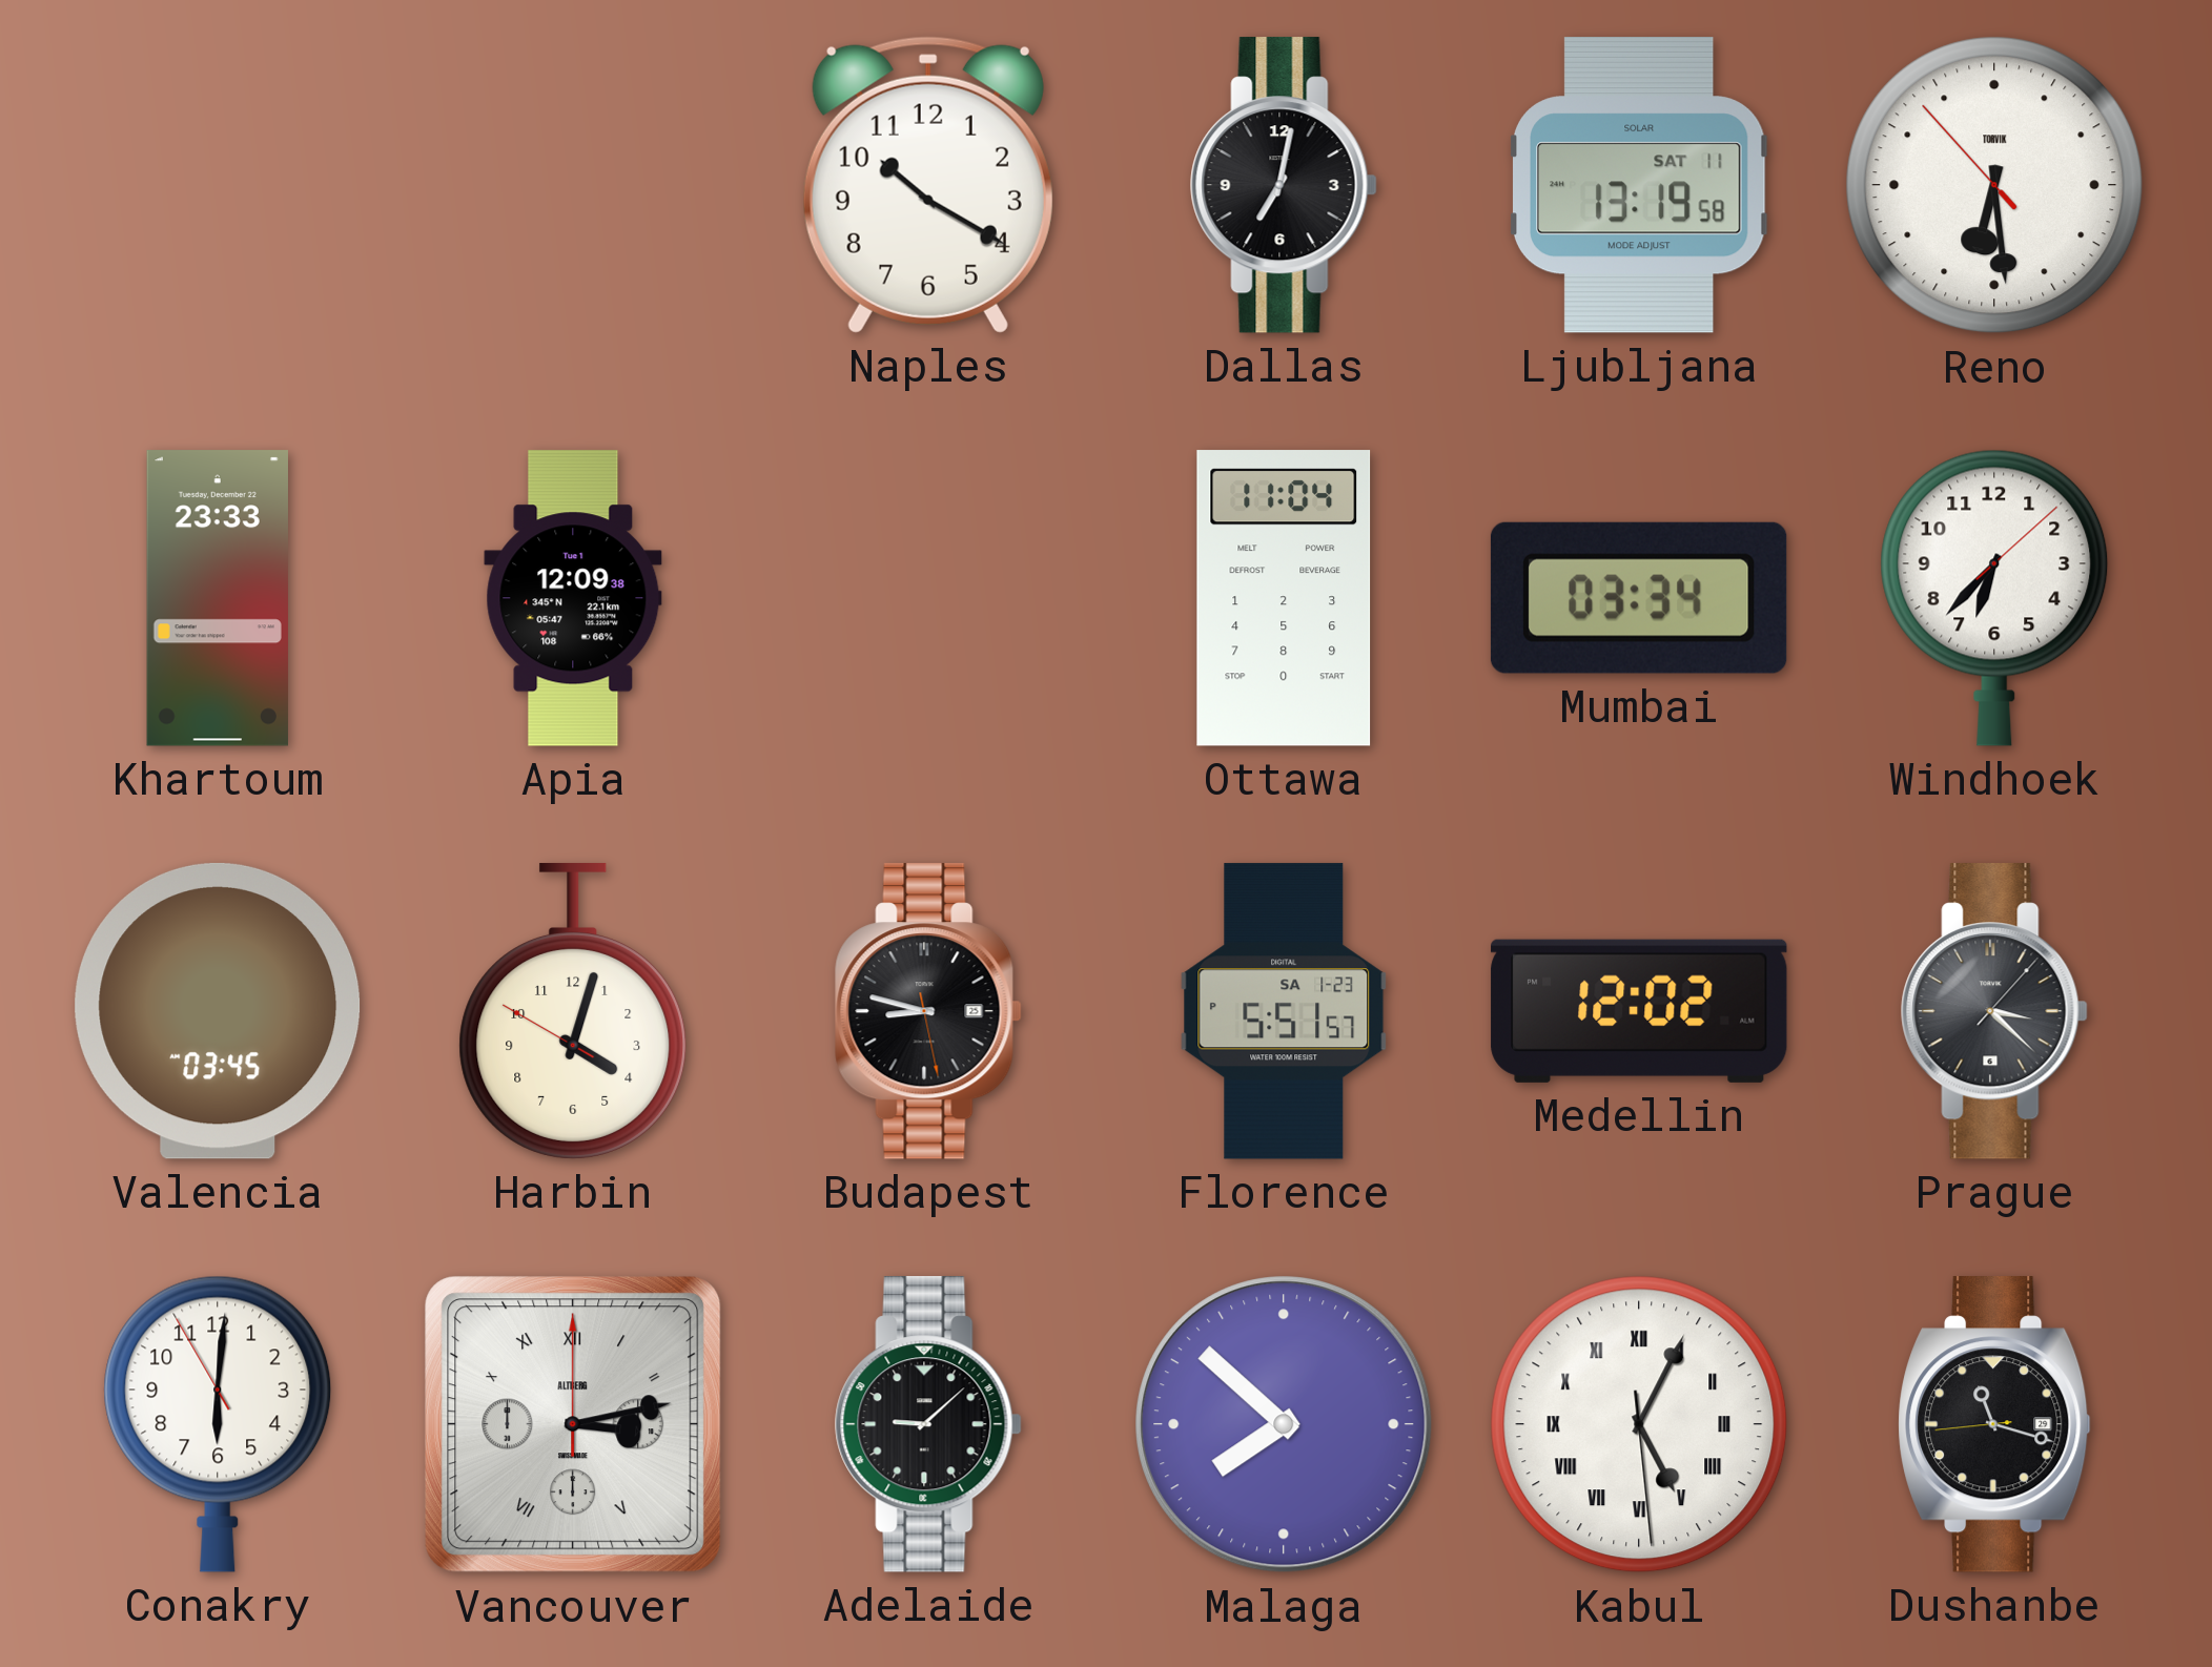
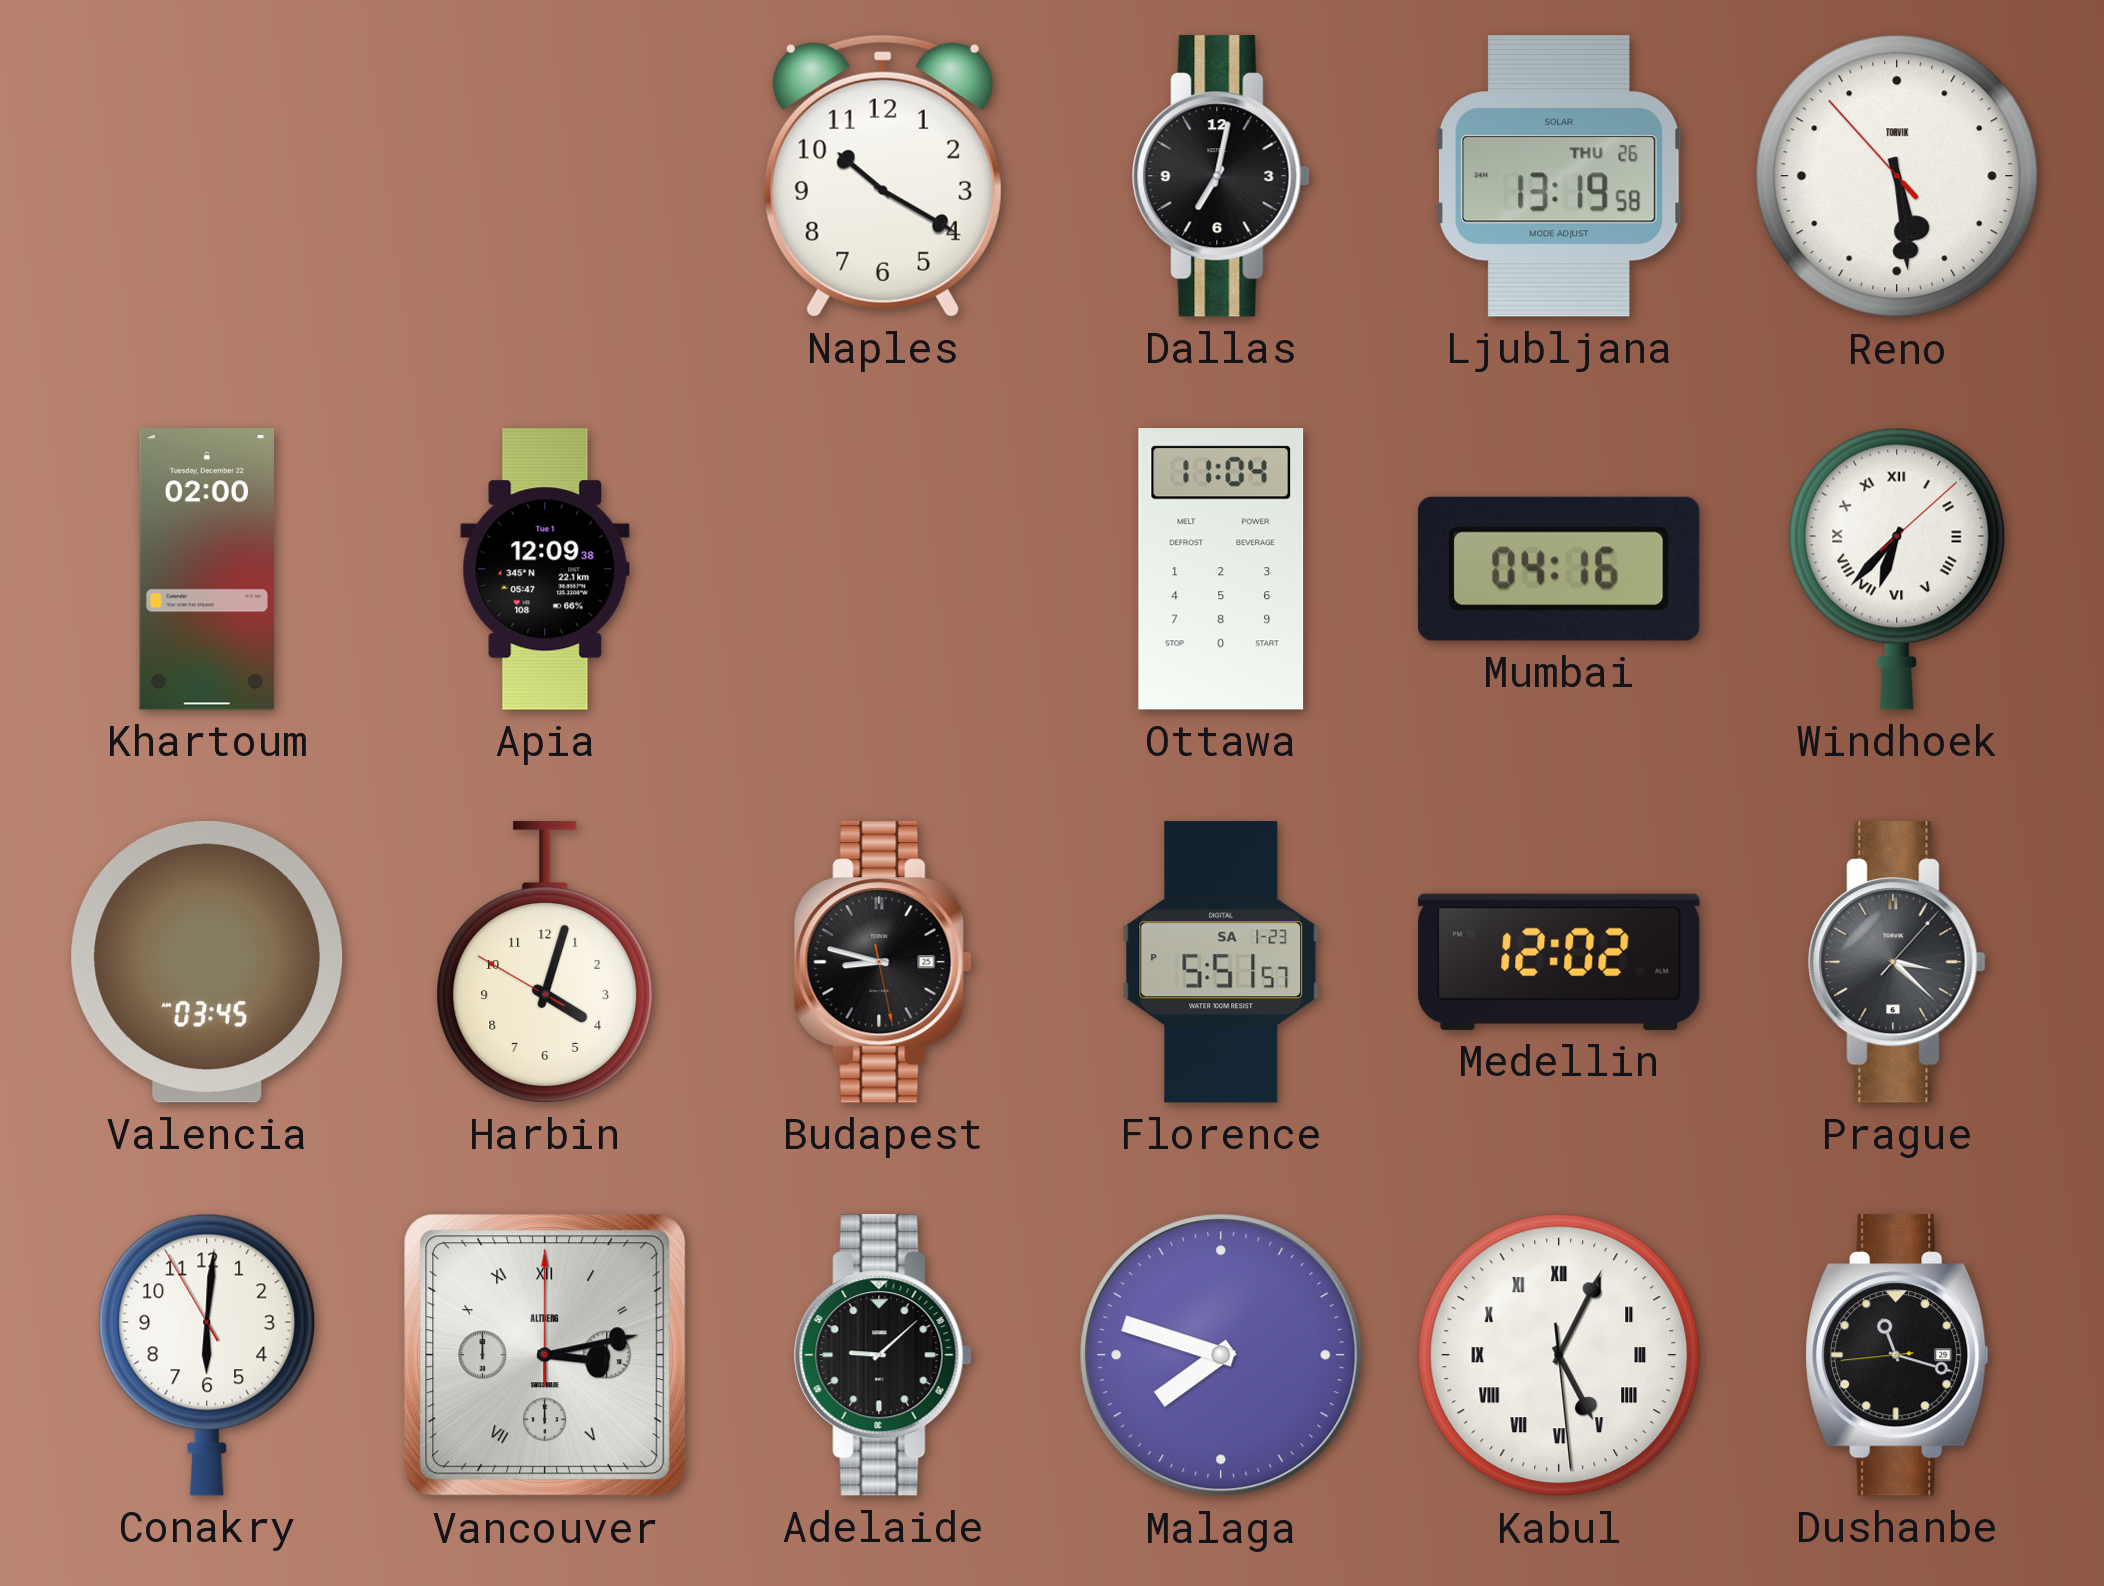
Ljubljana date: SAT 11 -> THU 26
Reno: 6:28 -> 5:28
Khartoum: 23:33 -> 02:00
Mumbai: 03:34 -> 04:16
Windhoek numerals: Arabic -> Roman
Malaga: 7:52 -> 7:48
